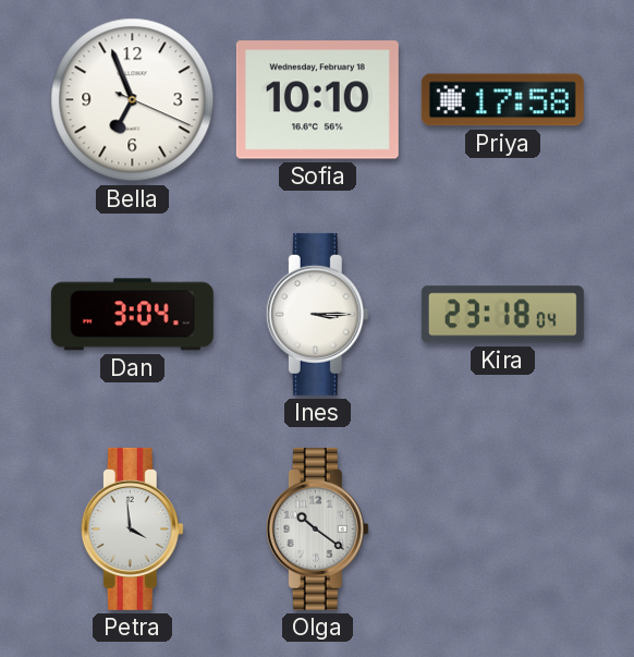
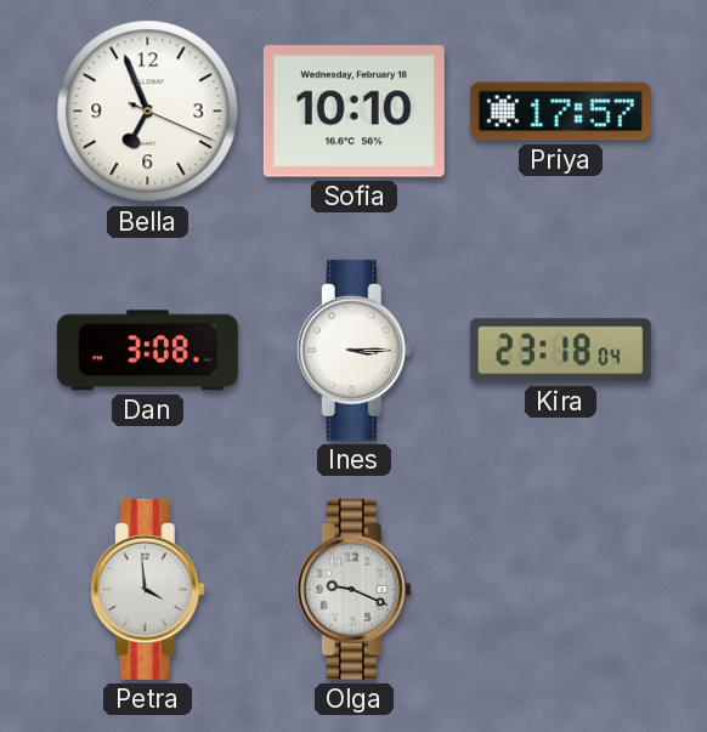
Priya: 17:58 -> 17:57
Dan: 3:04 -> 3:08
Olga: 10:21 -> 9:19
